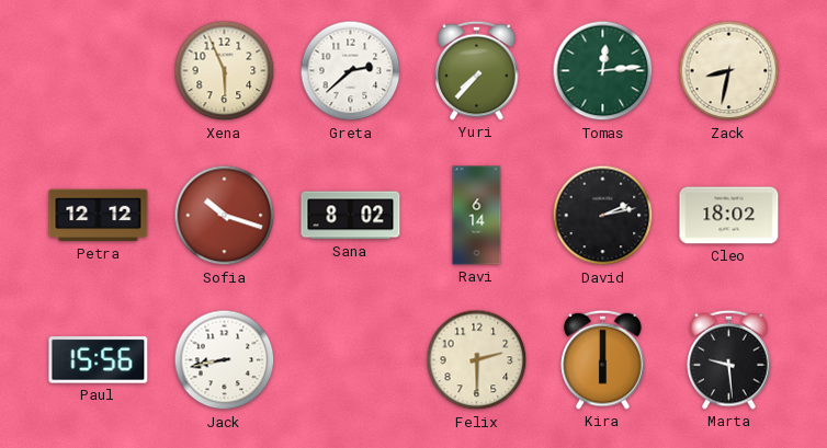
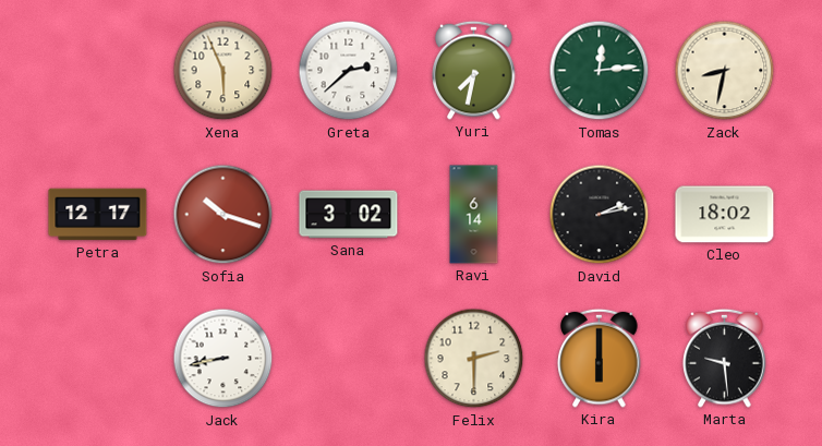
Yuri: 7:37 -> 7:32
Petra: 12:12 -> 12:17
Sana: 8:02 -> 3:02
Paul: 15:56 -> none
